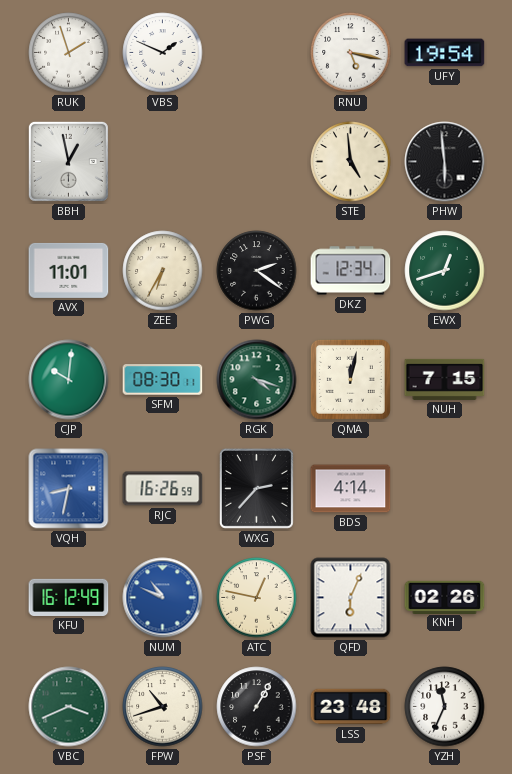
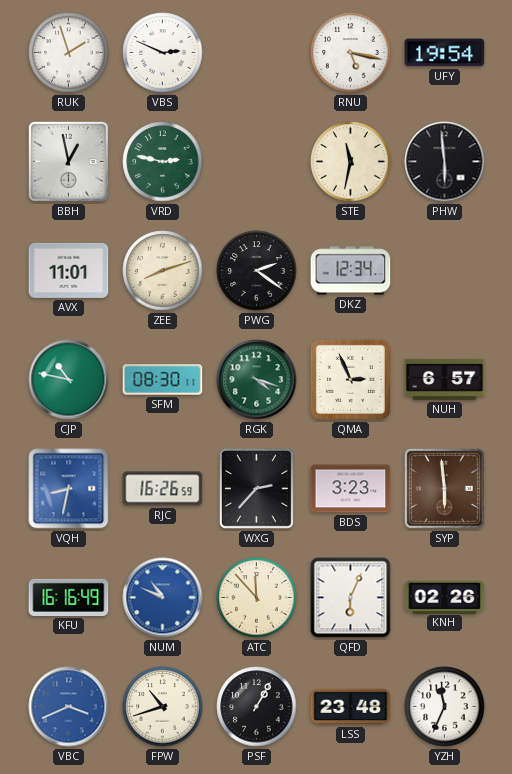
VBS: 1:49 -> 2:49
VRD: none -> 2:47
STE: 4:59 -> 11:32
ZEE: 6:35 -> 8:12
EWX: 12:42 -> none
CJP: 10:01 -> 10:47
QMA: 12:02 -> 2:56
NUH: 7:15 -> 6:57
BDS: 4:14 -> 3:23
SYP: none -> 5:59
KFU: 16:12 -> 16:16
ATC: 12:47 -> 11:53
VBC dial: green -> blue
